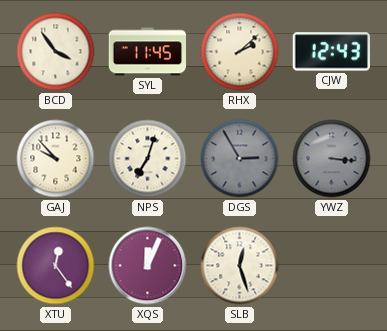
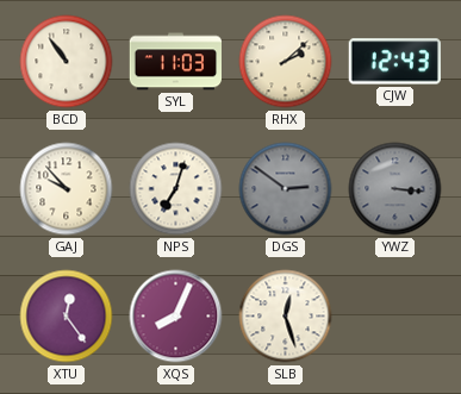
BCD: 3:54 -> 10:54
SYL: 11:45 -> 11:03
DGS: 2:55 -> 2:51
XQS: 12:04 -> 8:04
